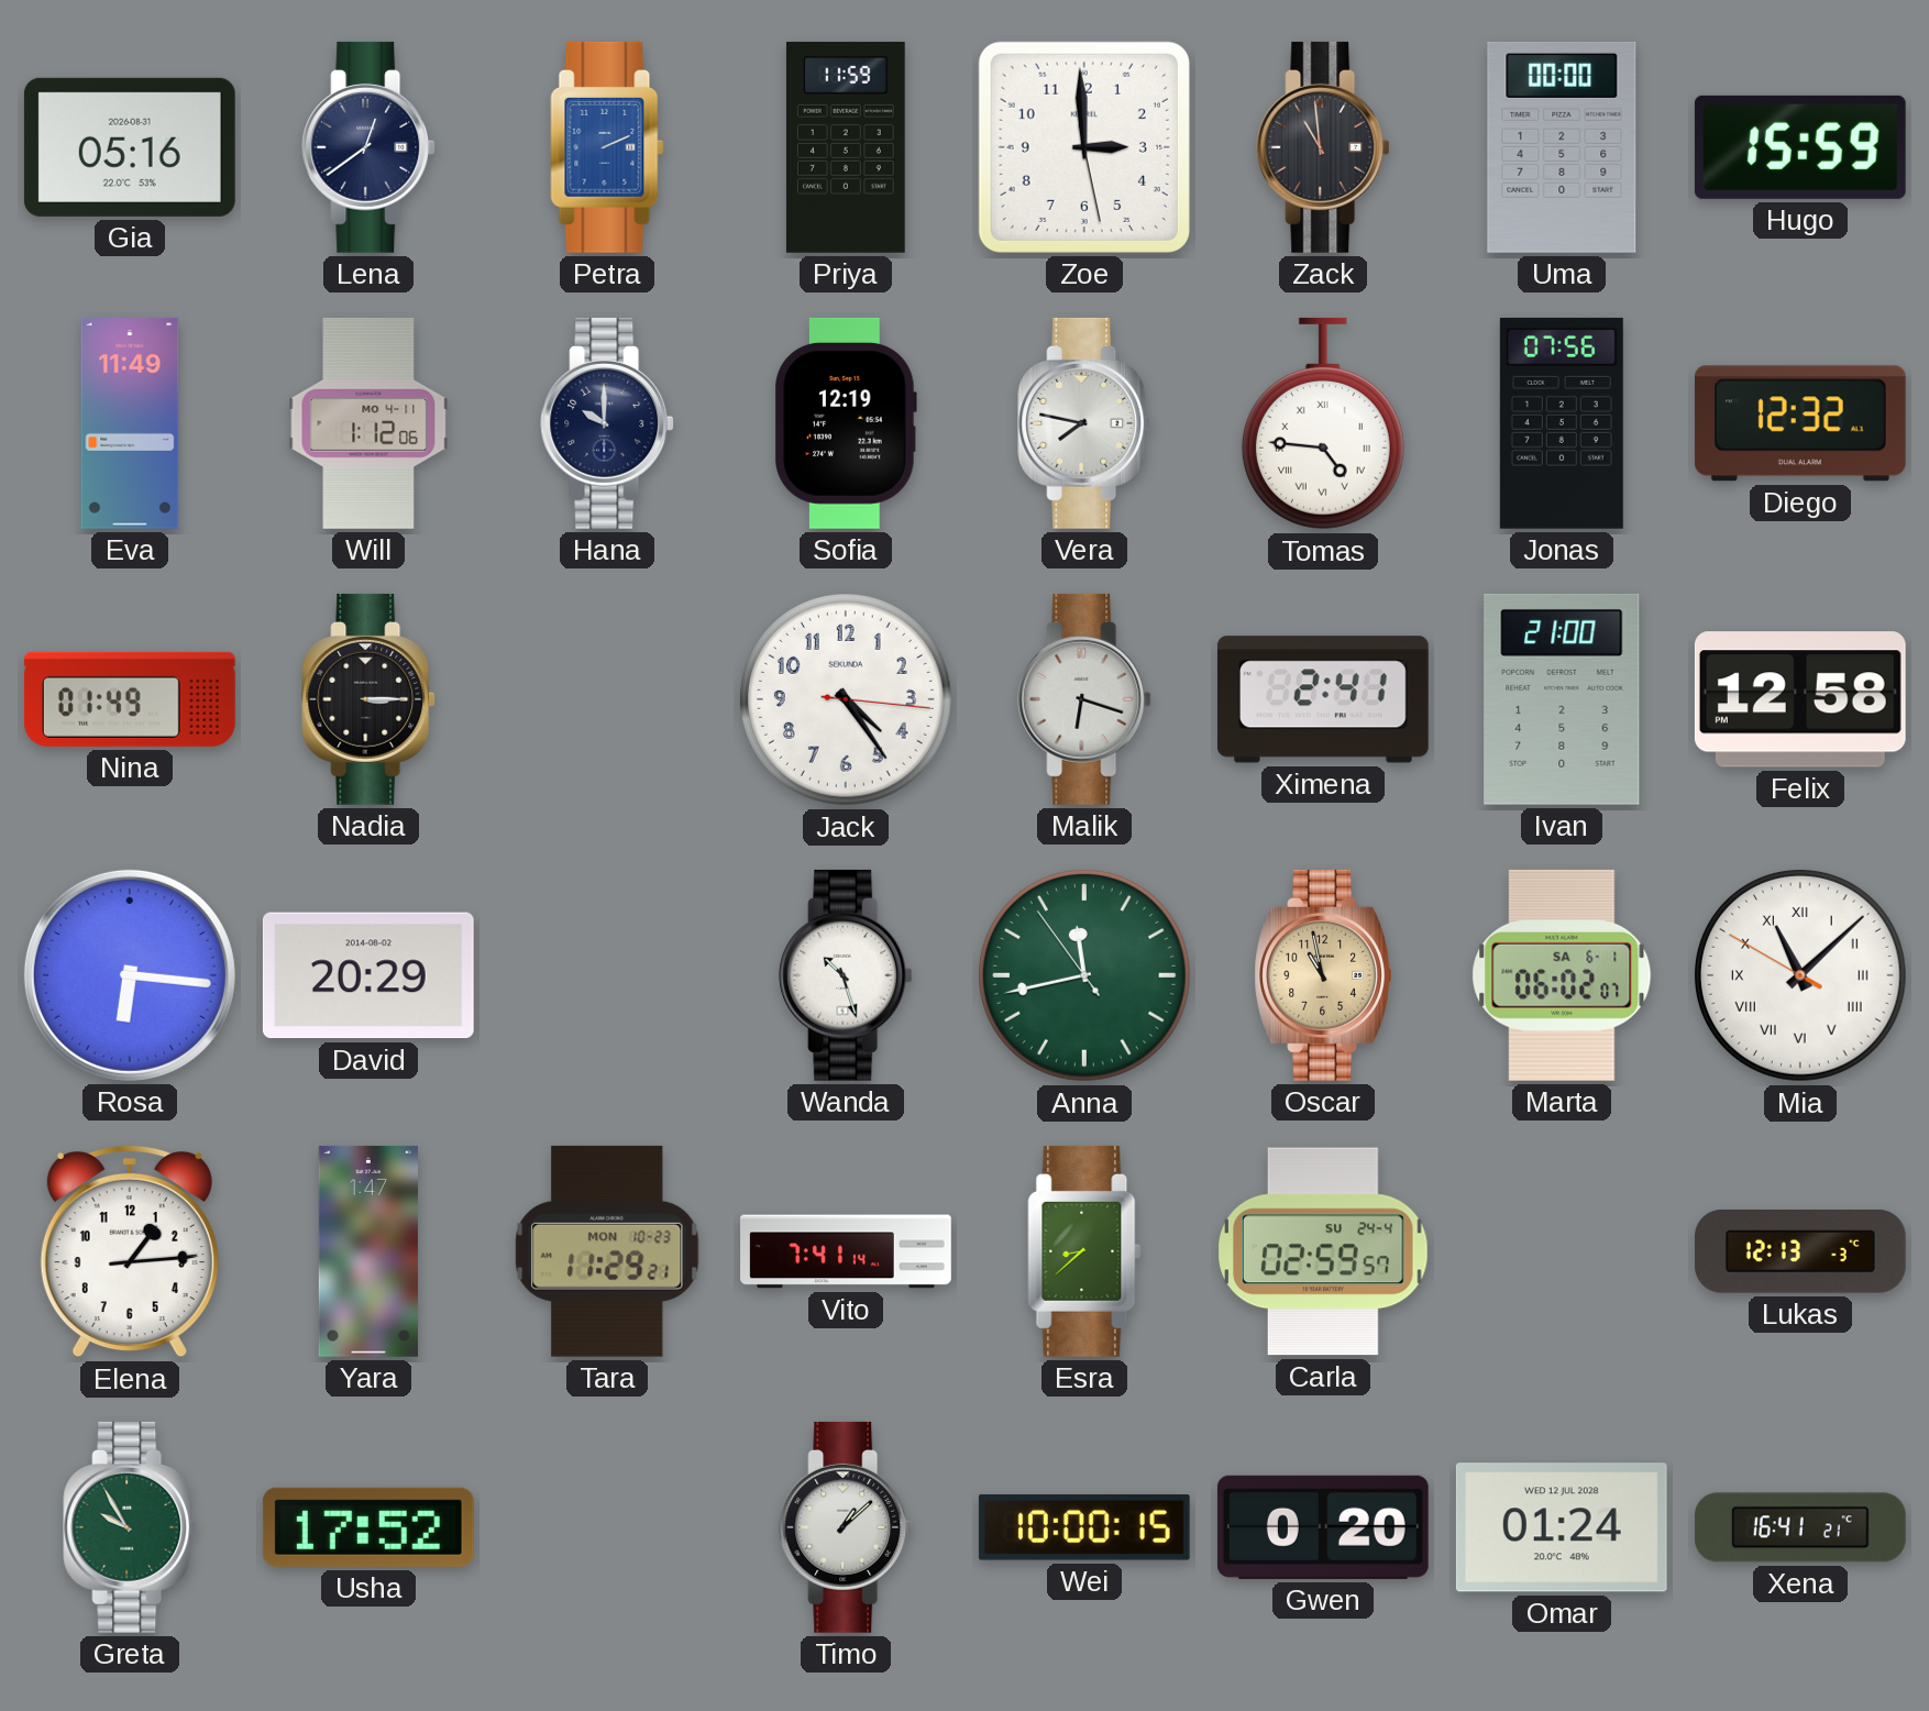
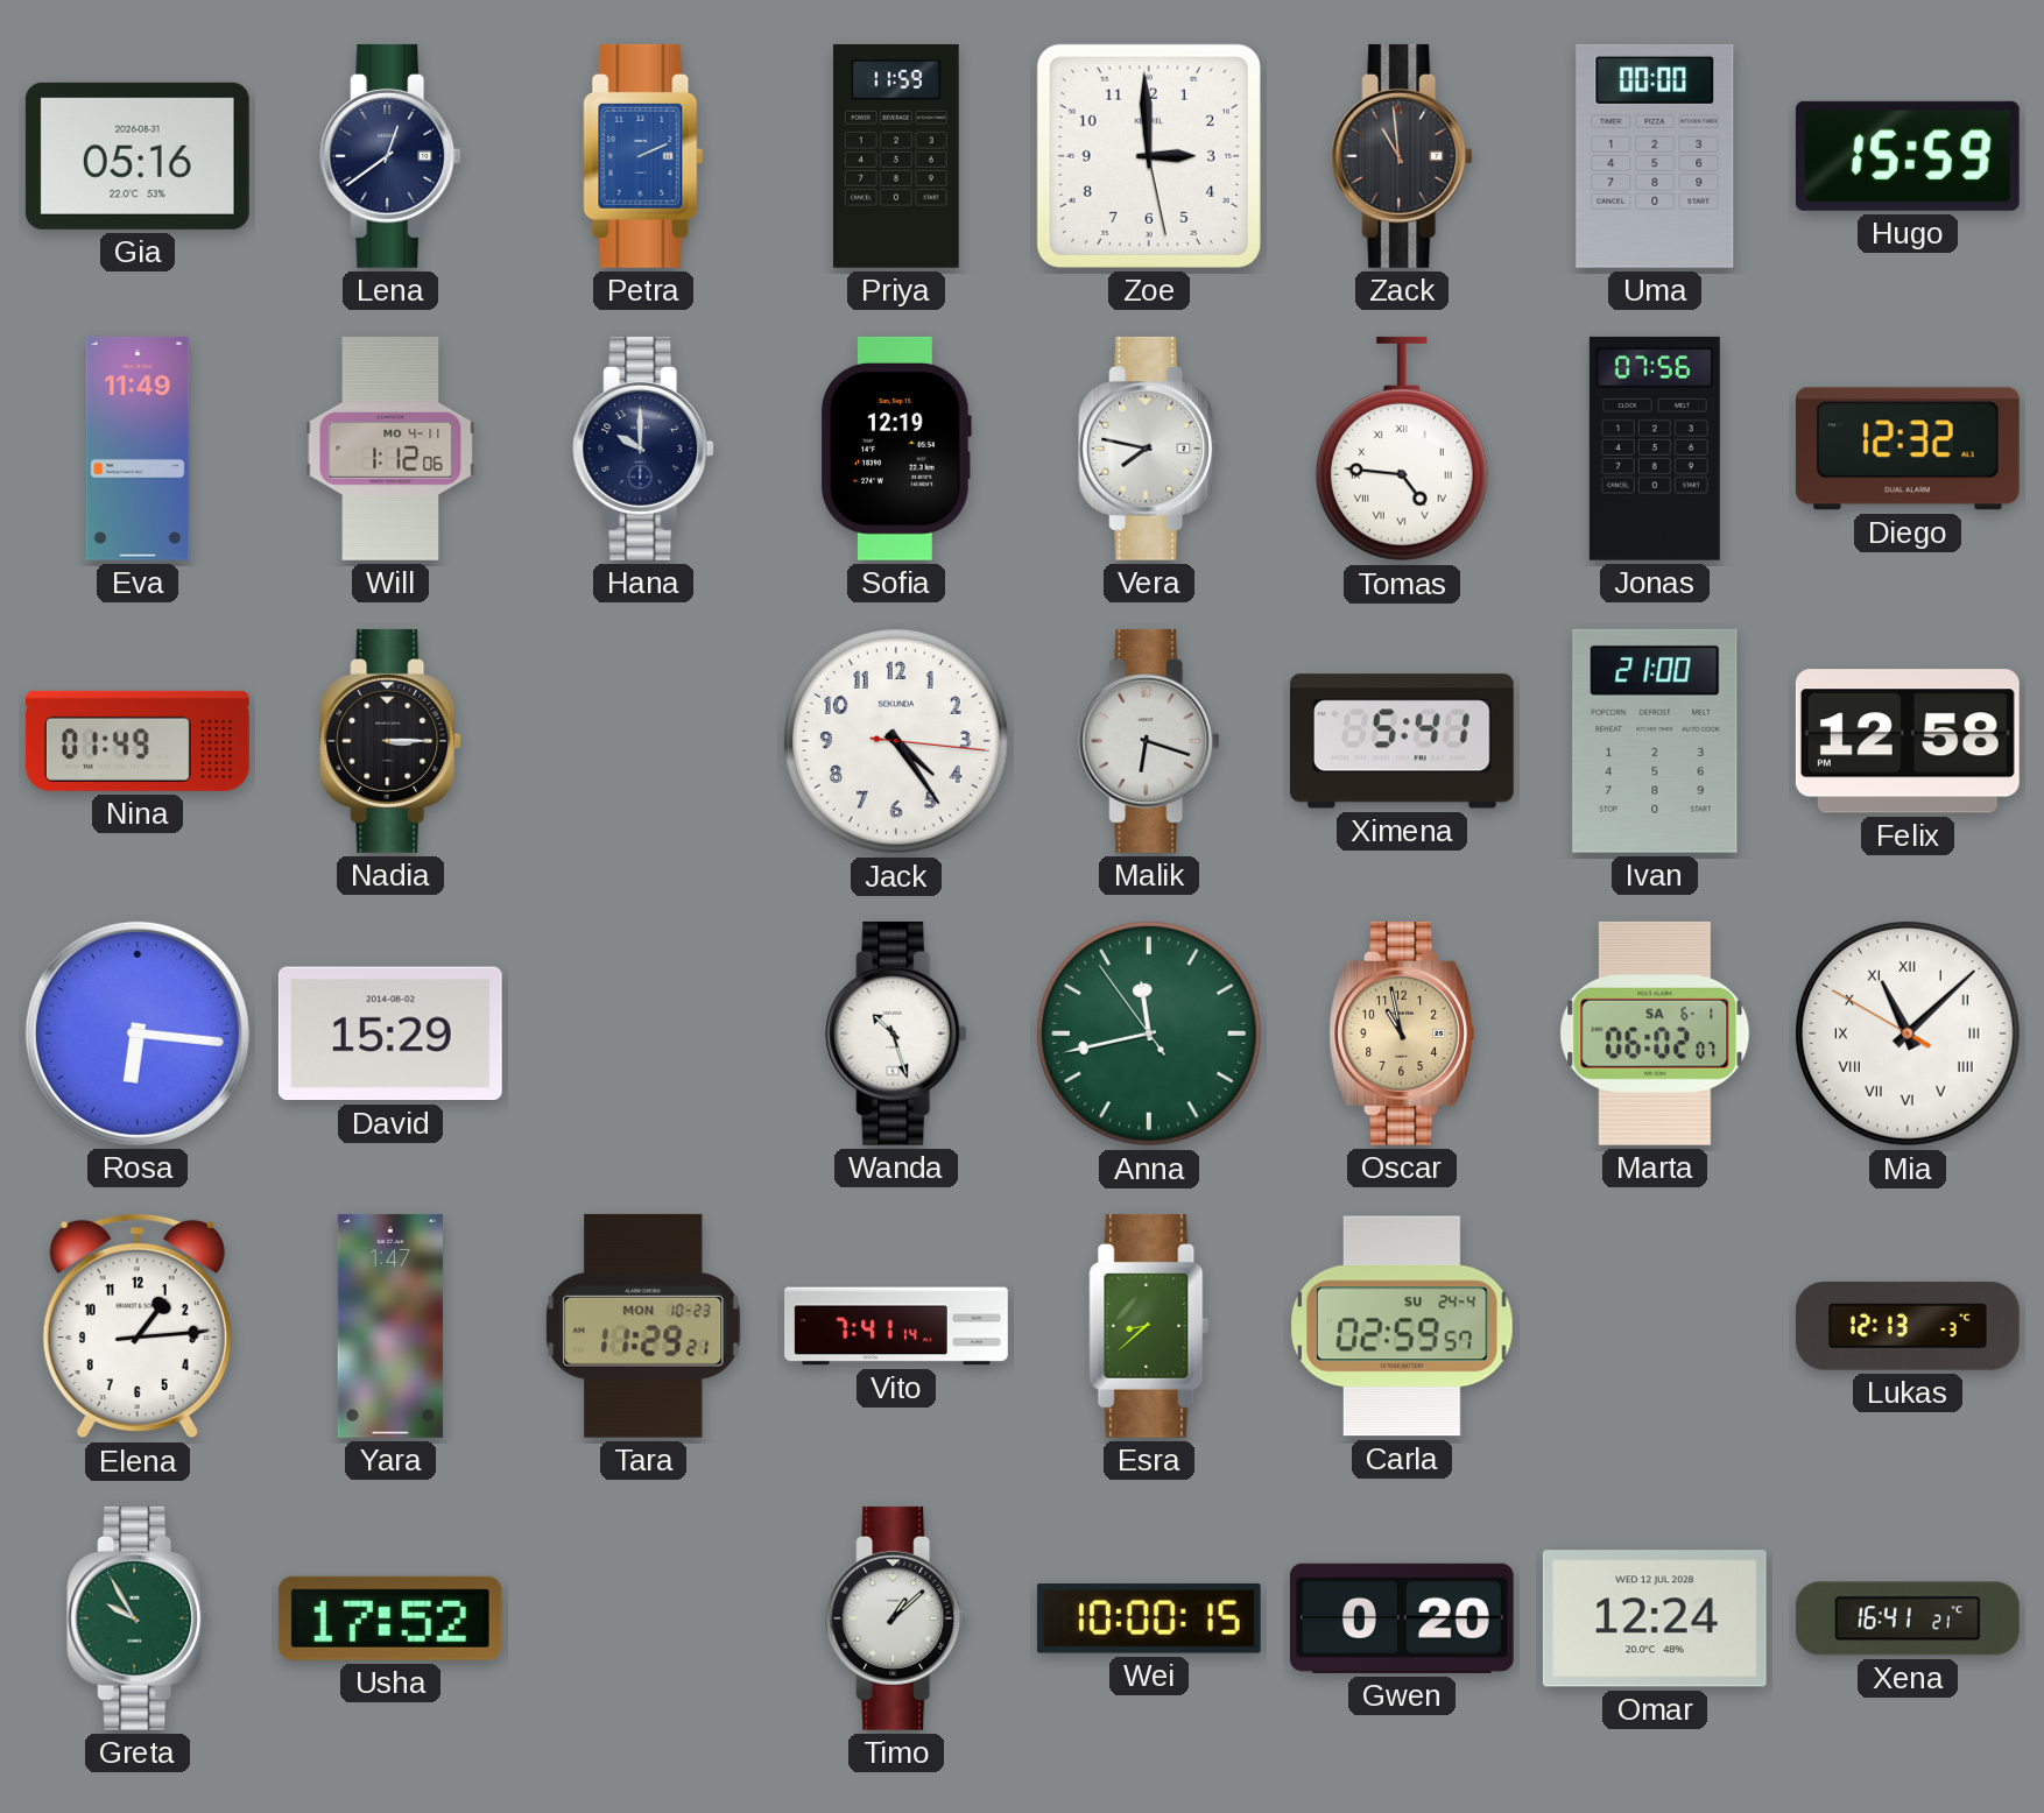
Ximena: 2:41 -> 5:41
David: 20:29 -> 15:29
Omar: 01:24 -> 12:24
